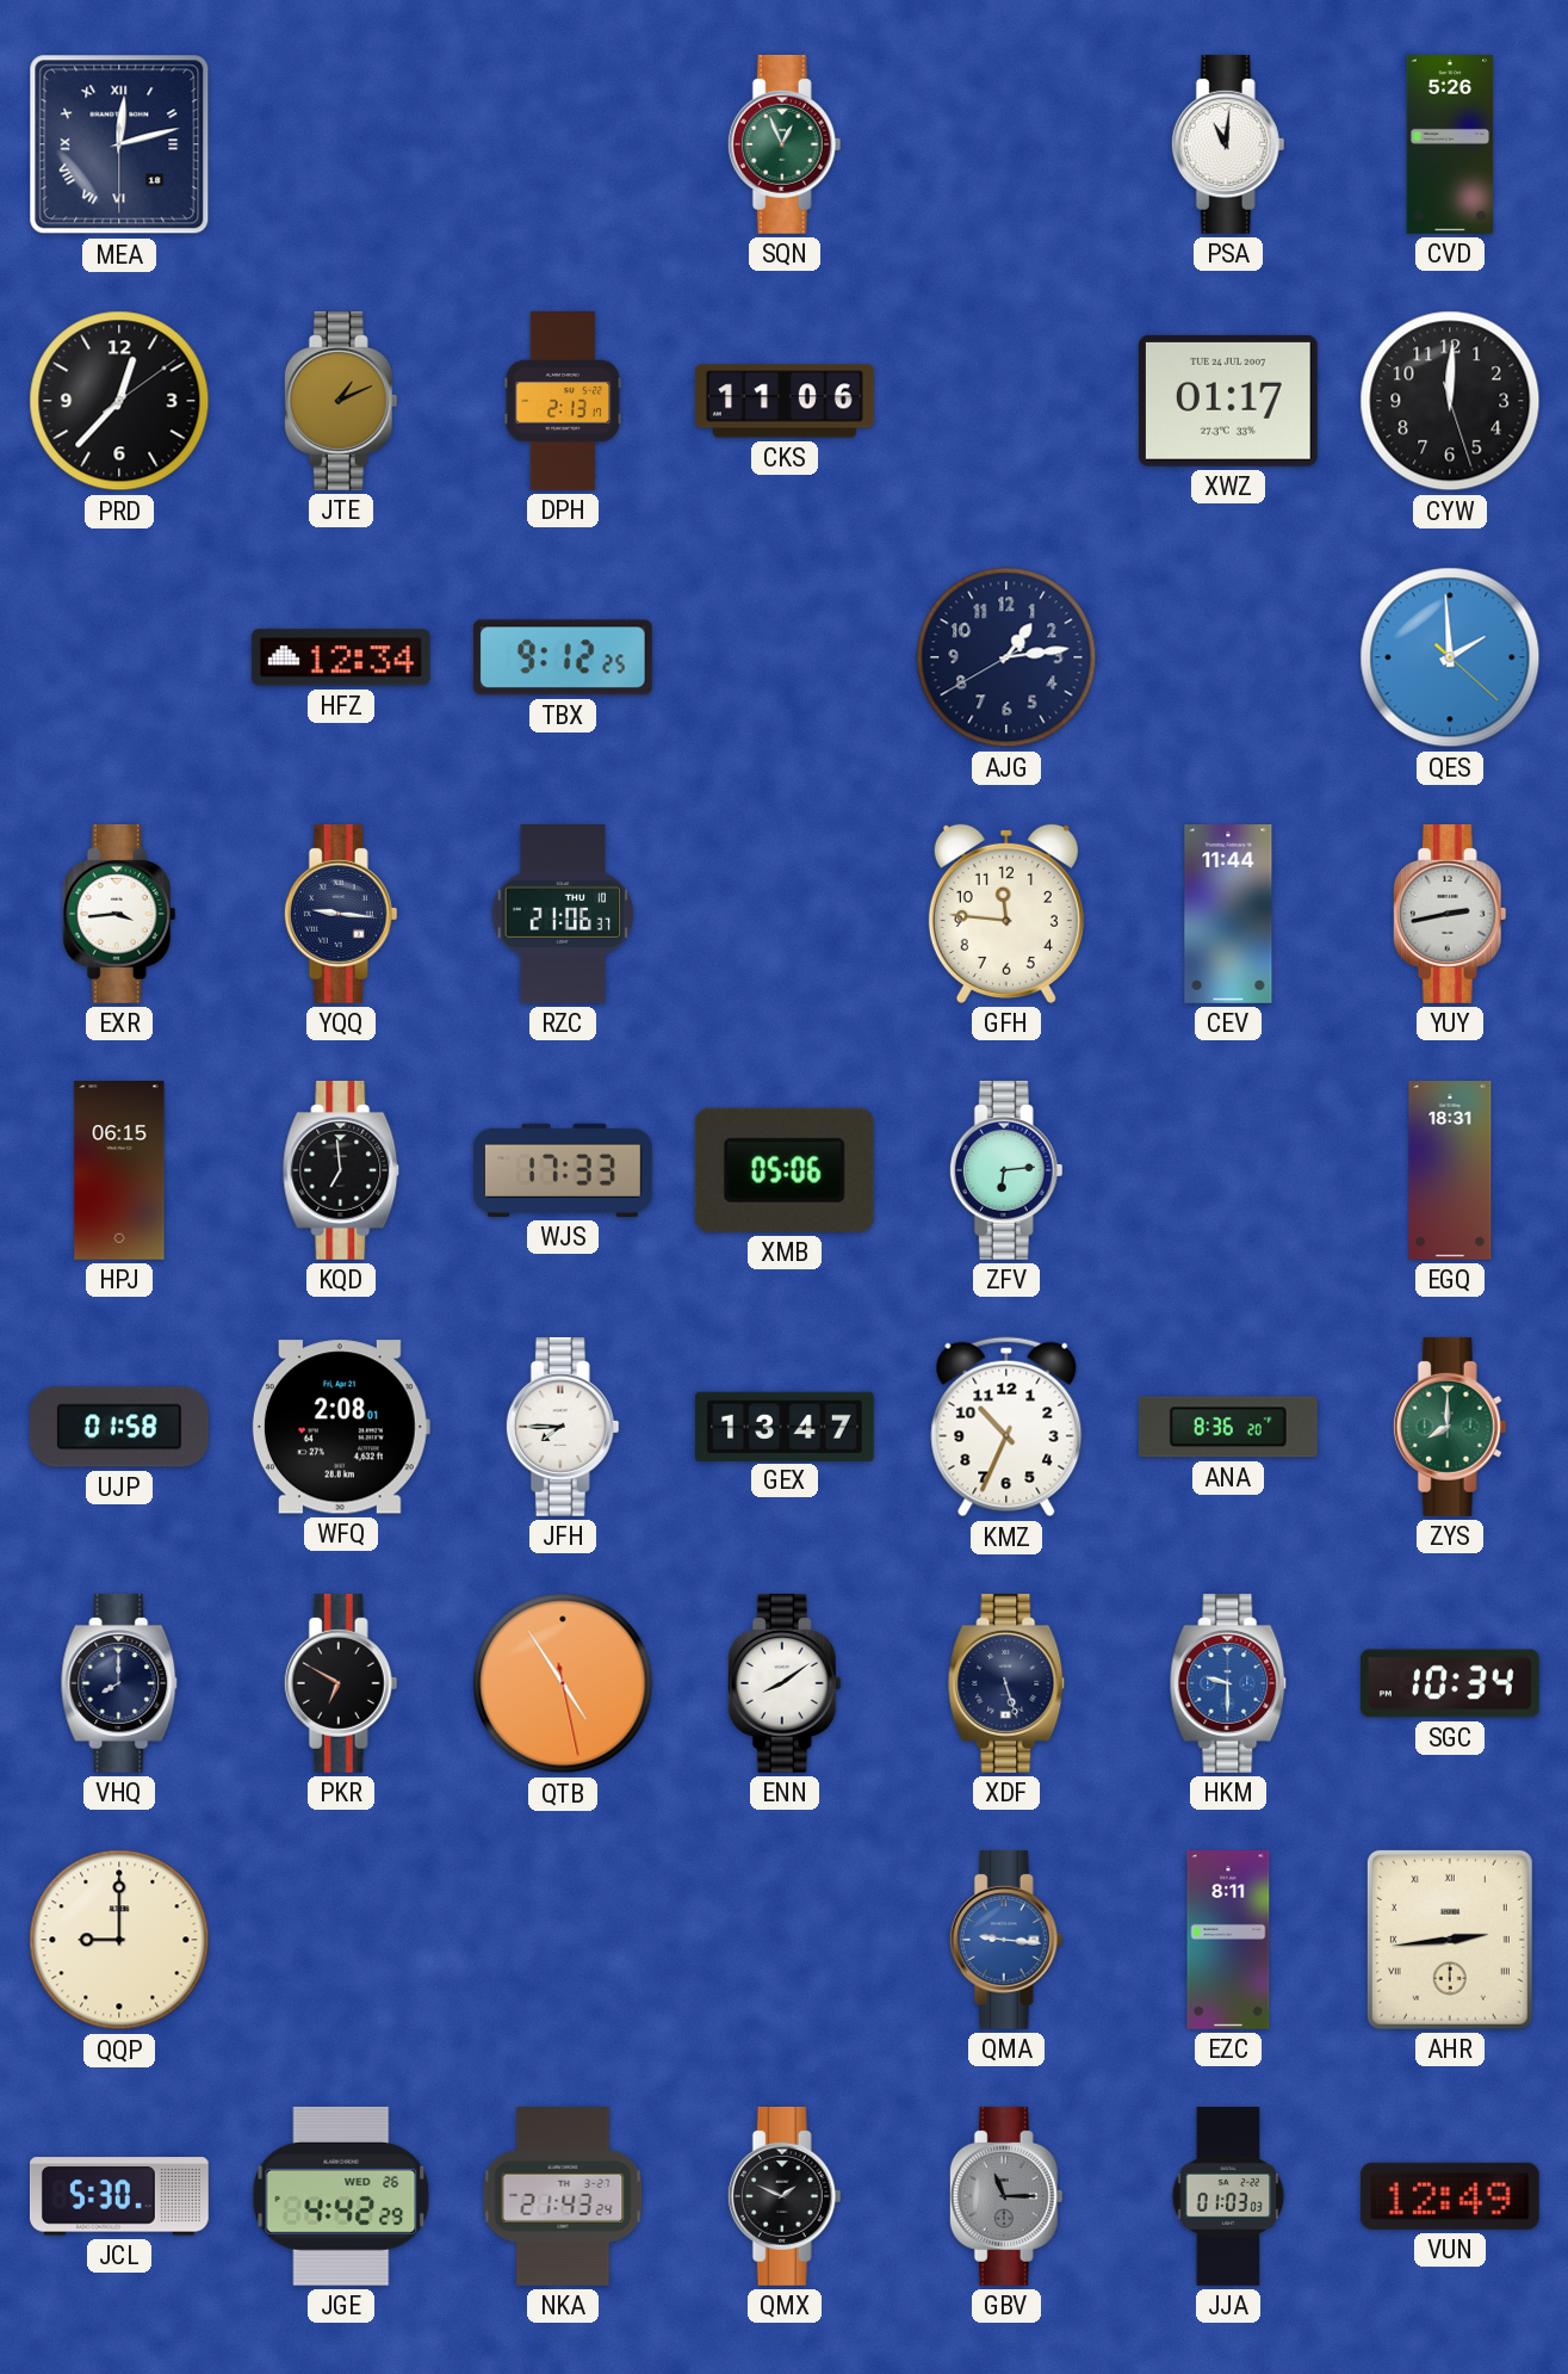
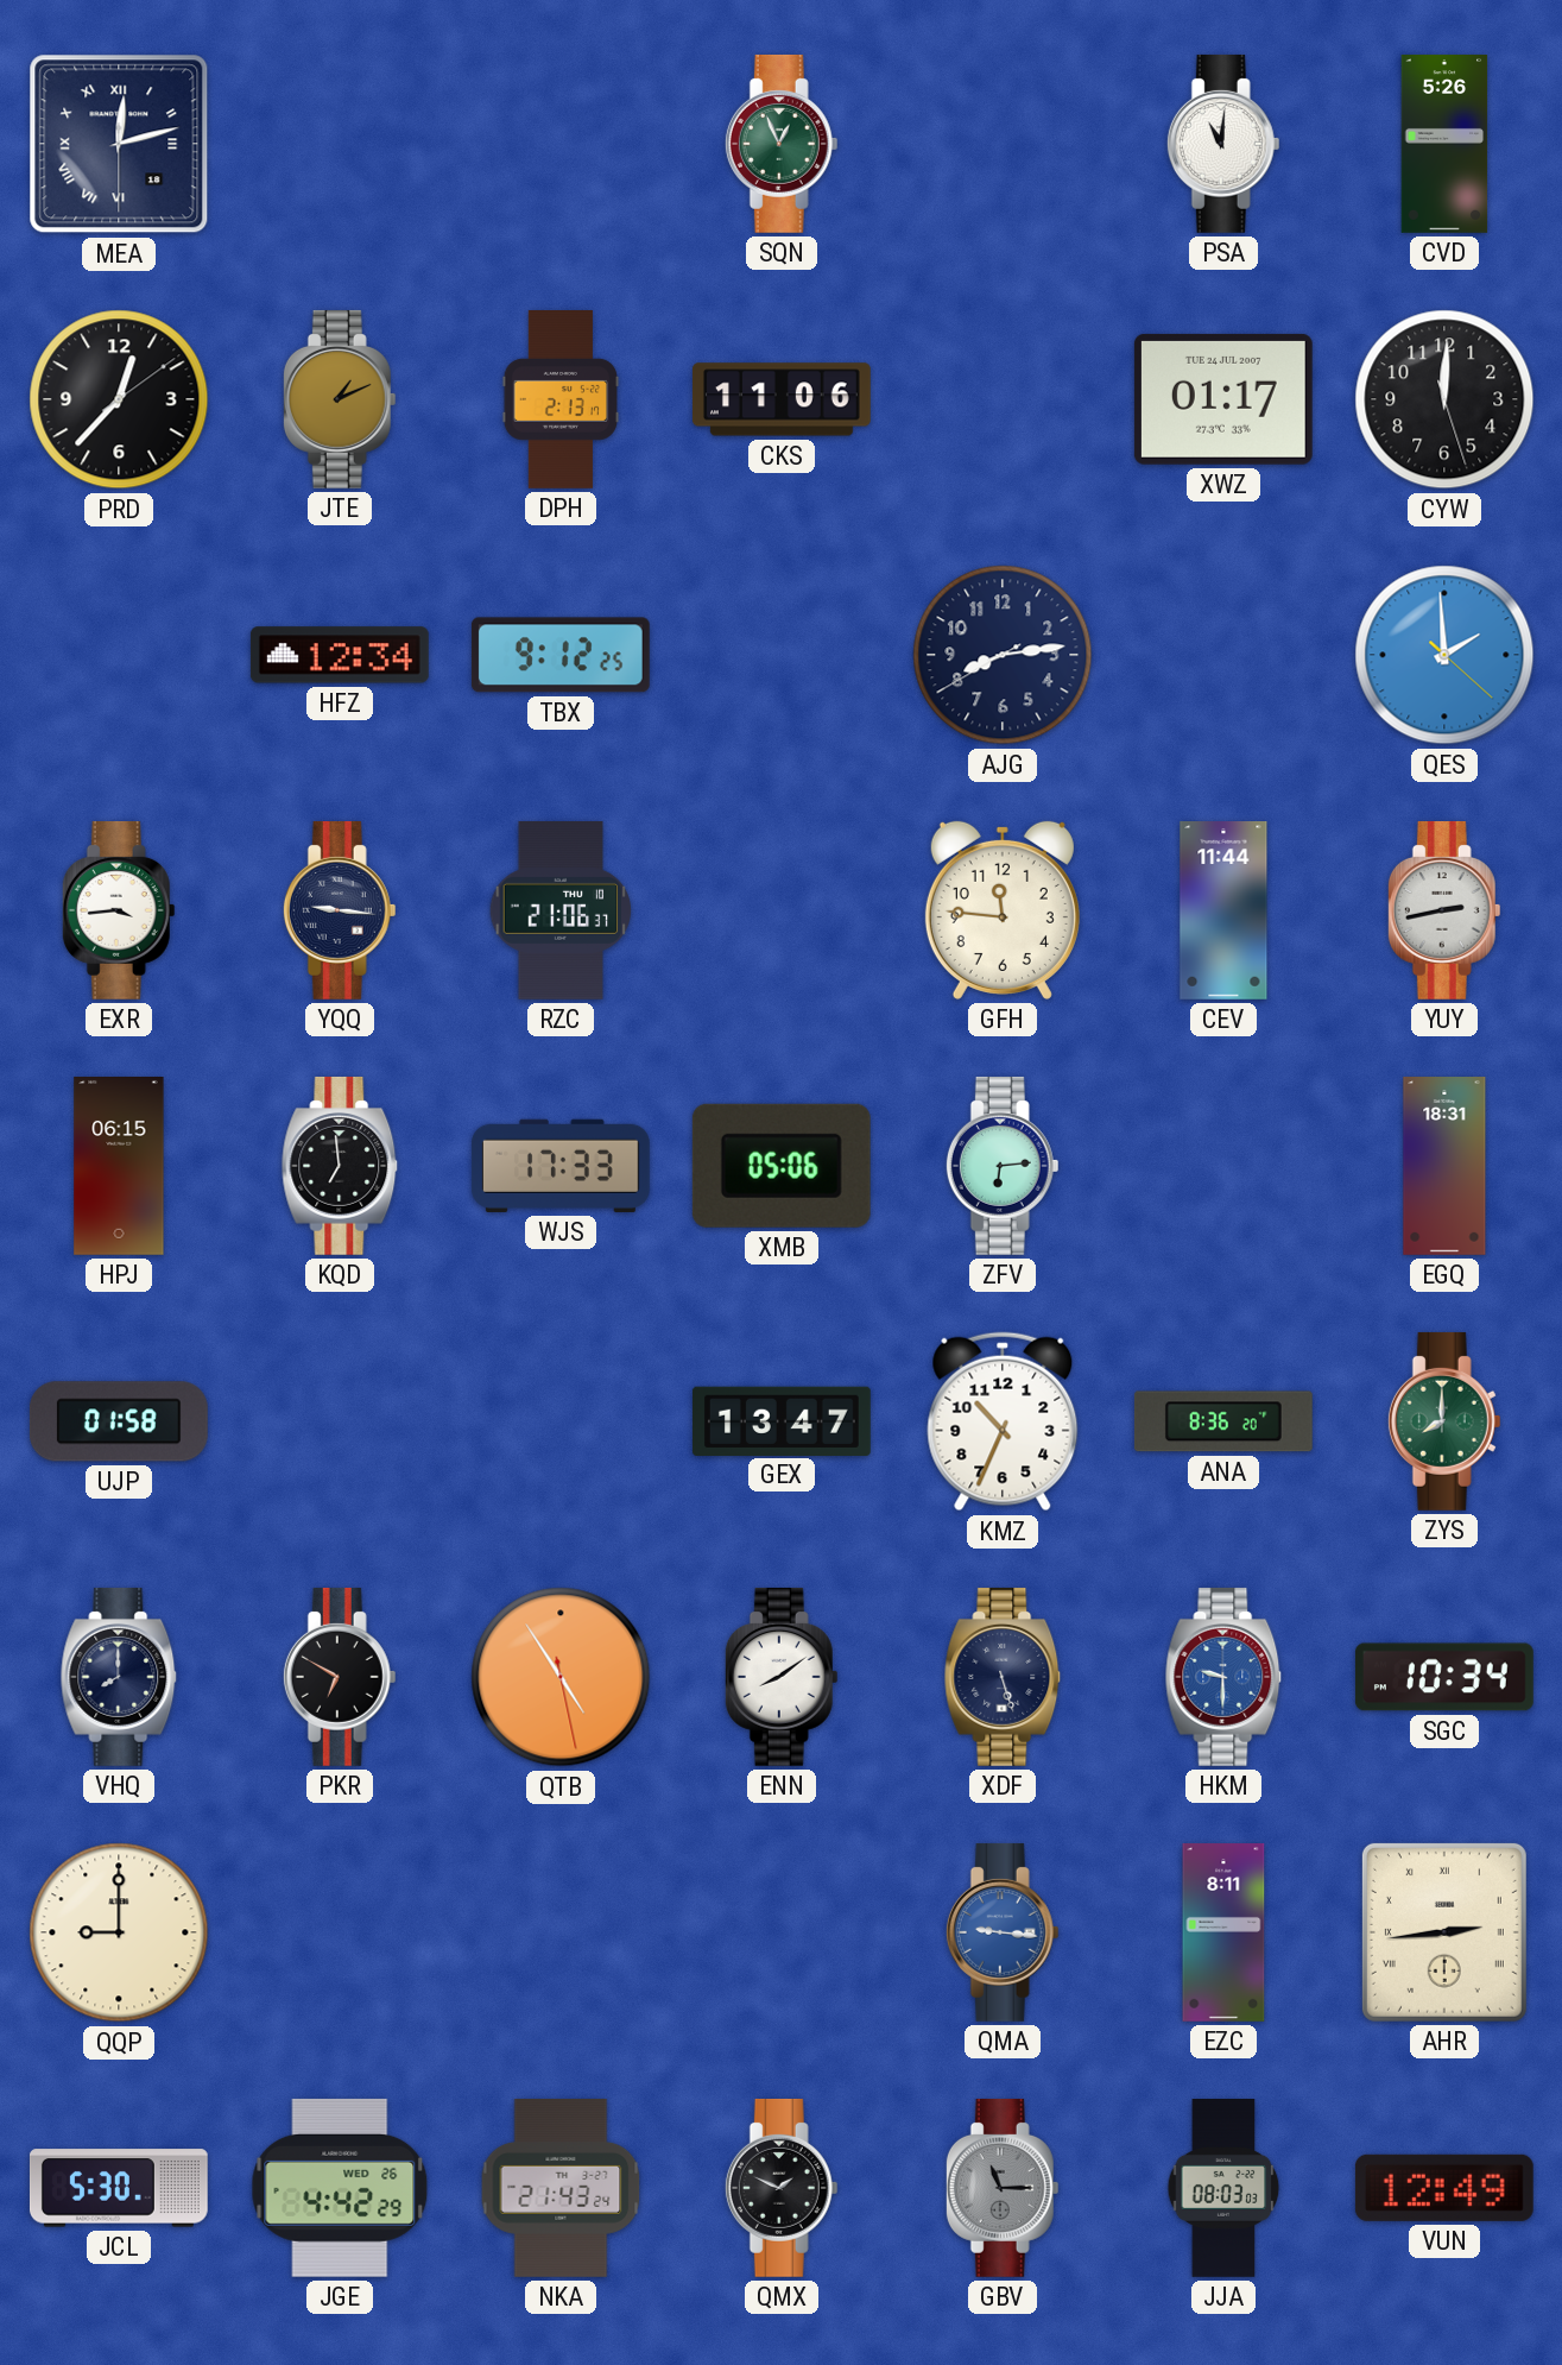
AJG: 1:13 -> 8:13
WFQ: 2:08 -> none
JFH: 7:45 -> none
JJA: 01:03 -> 08:03
